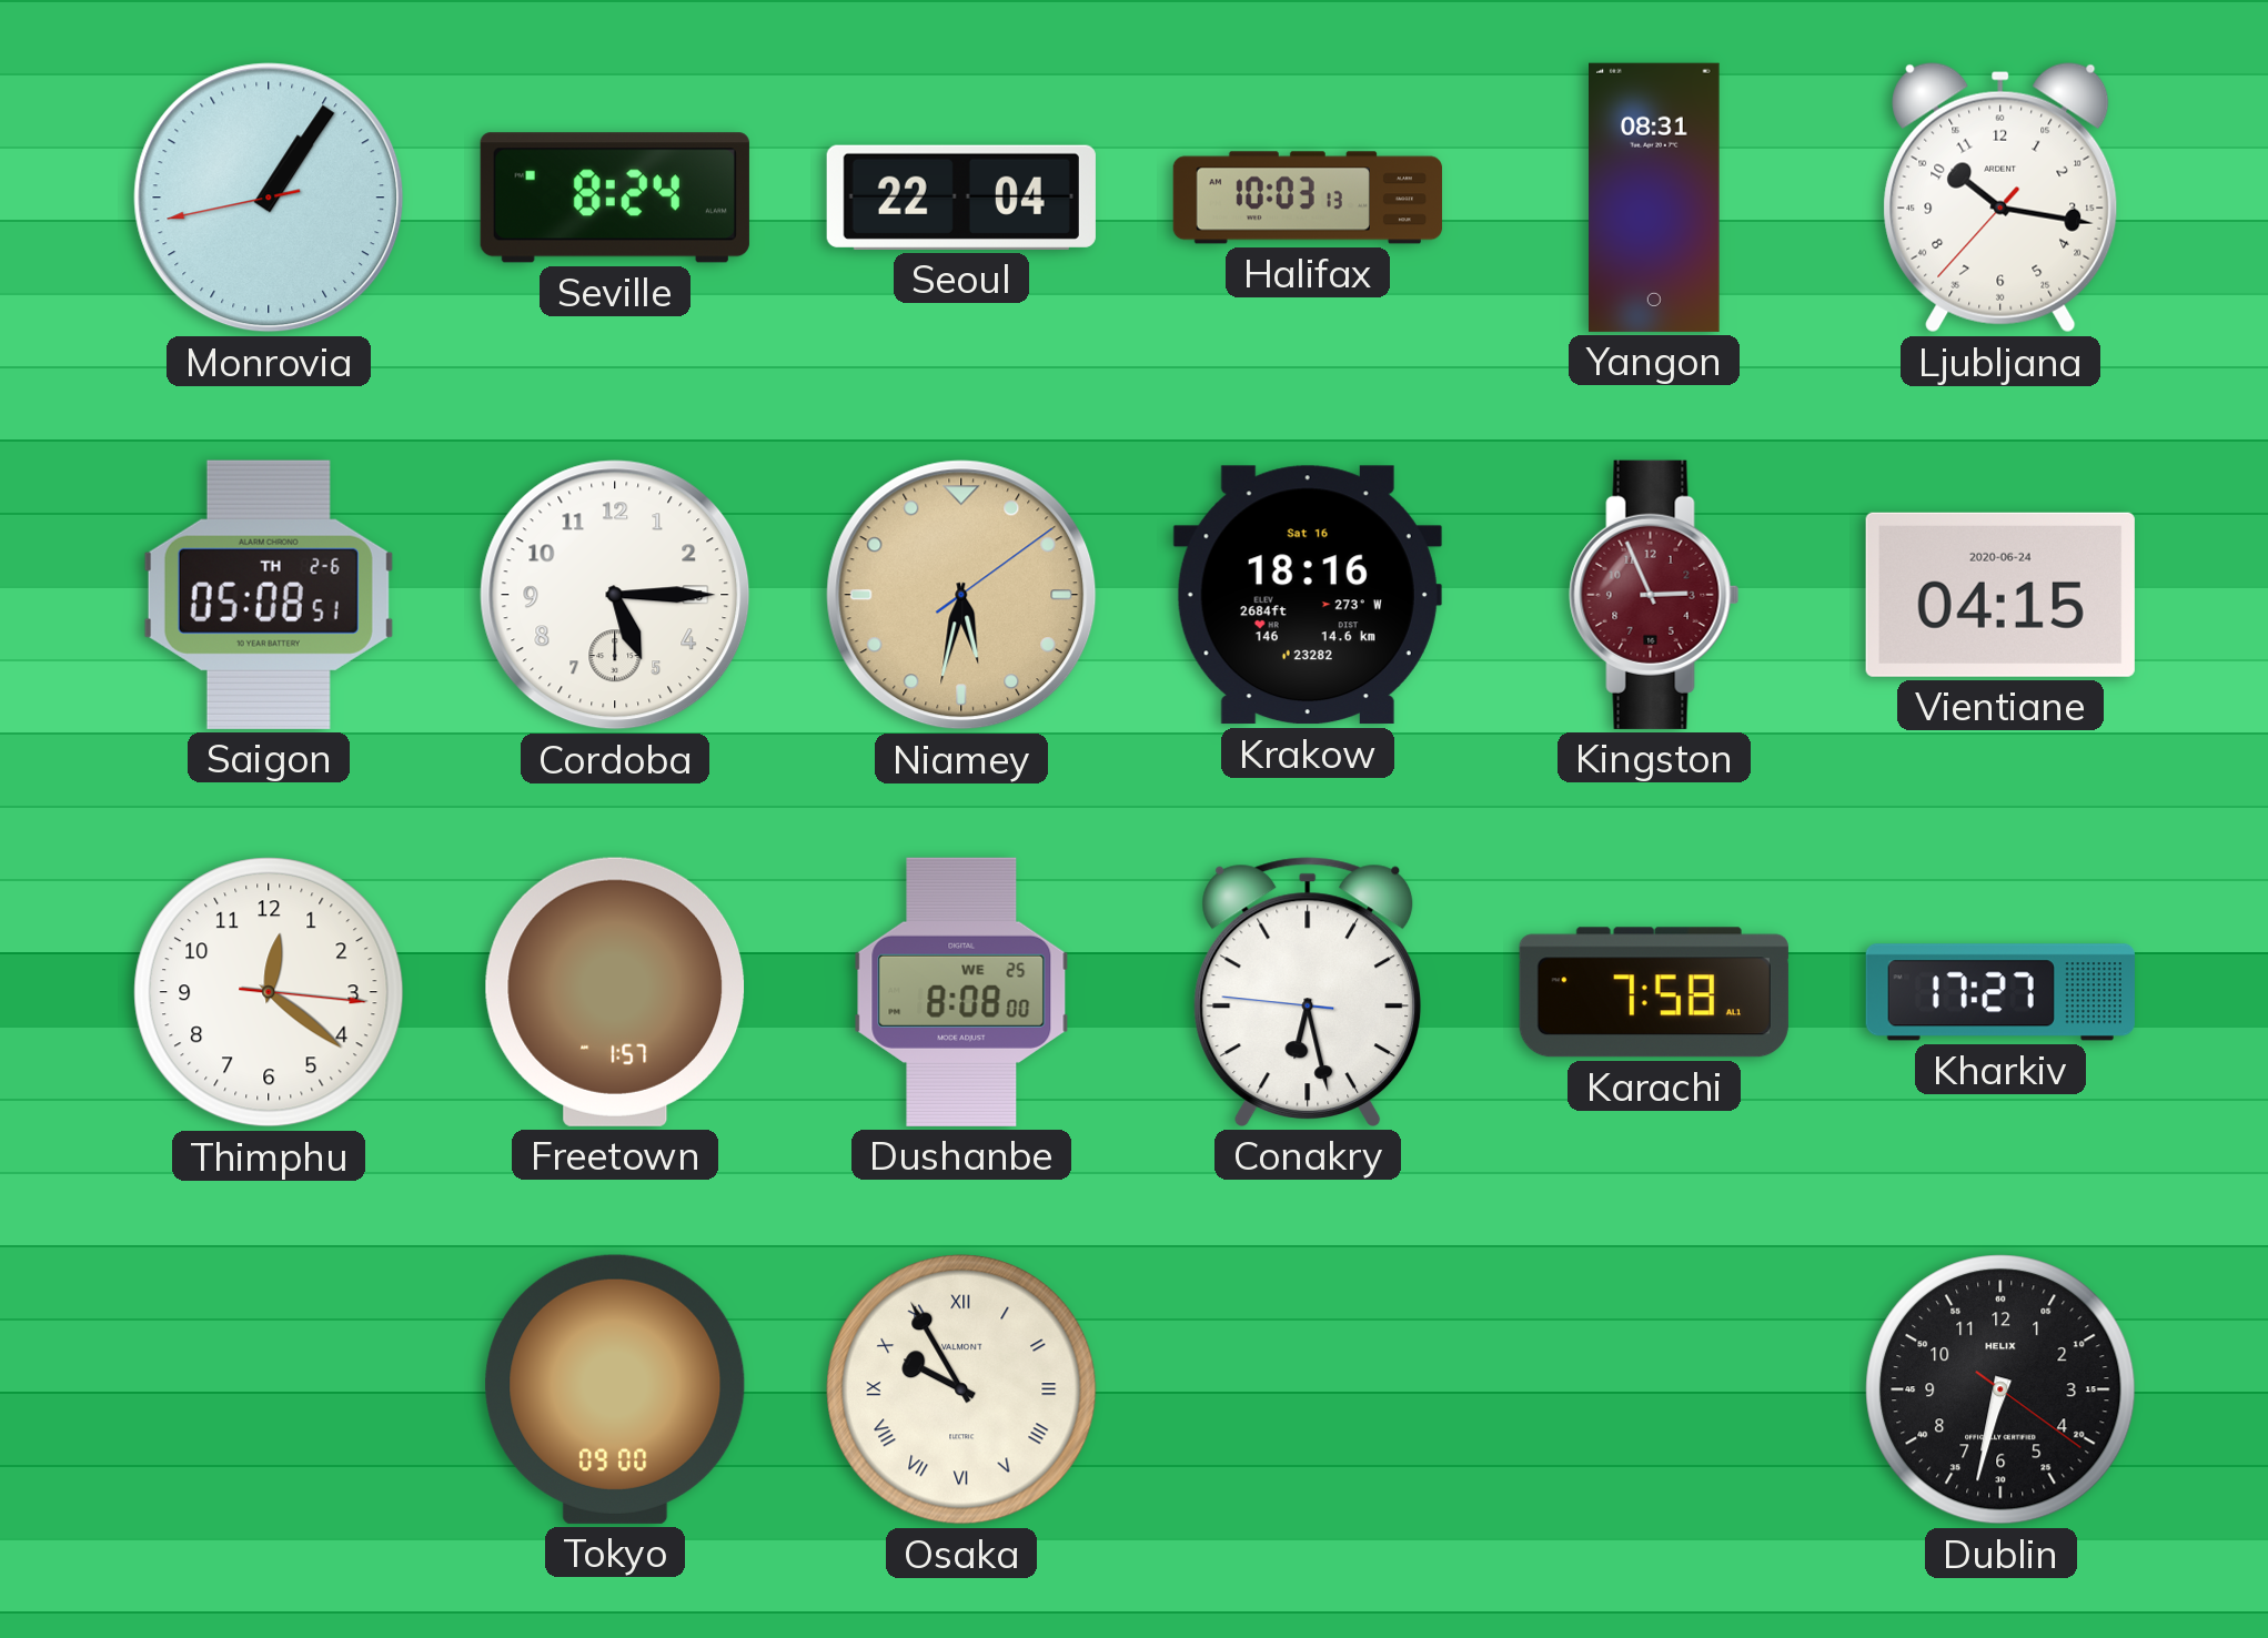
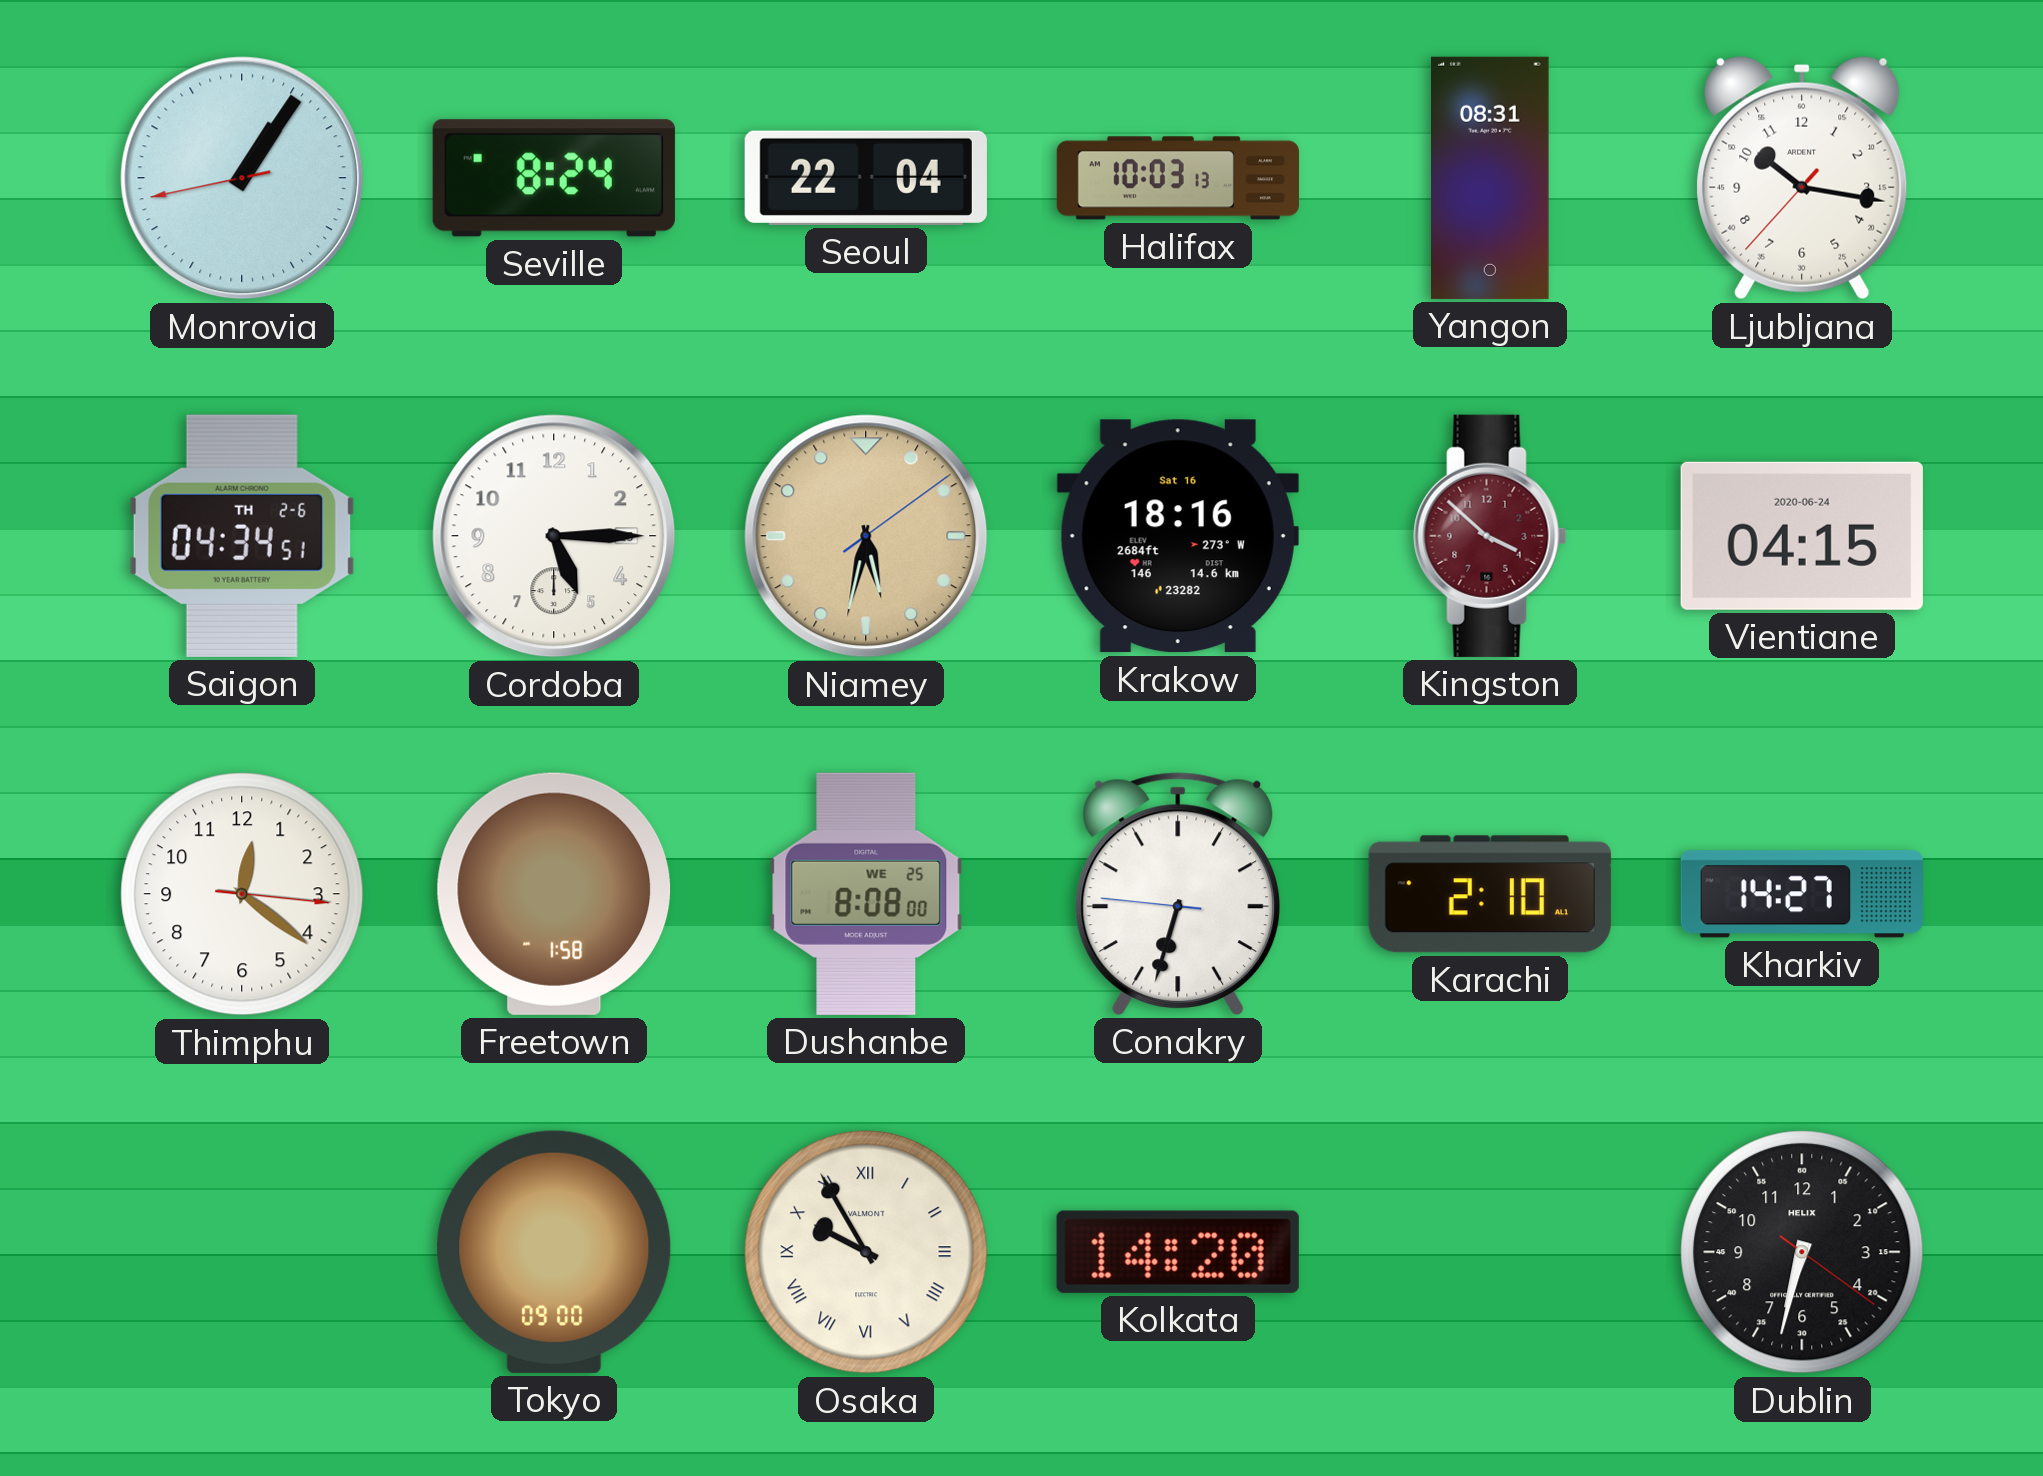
Saigon: 05:08 -> 04:34
Kingston: 2:56 -> 3:52
Freetown: 1:57 -> 1:58
Conakry: 6:27 -> 6:32
Karachi: 7:58 -> 2:10
Kharkiv: 17:27 -> 14:27
Kolkata: none -> 14:20
